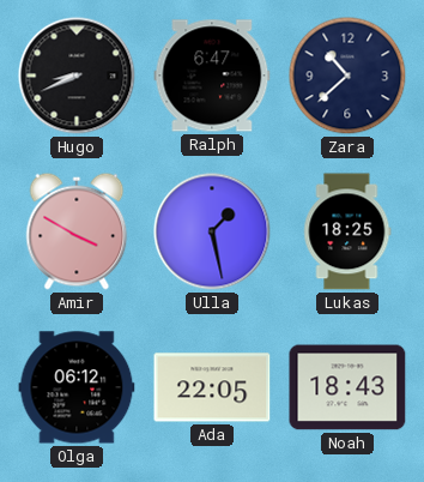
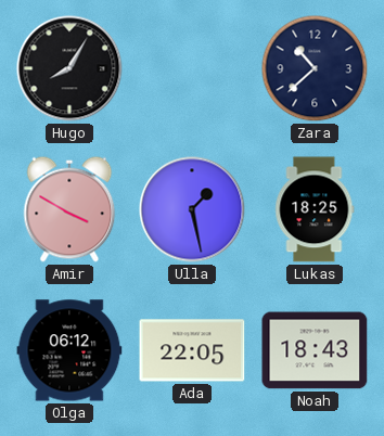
Hugo: 8:41 -> 8:05
Ralph: 6:47 -> none
